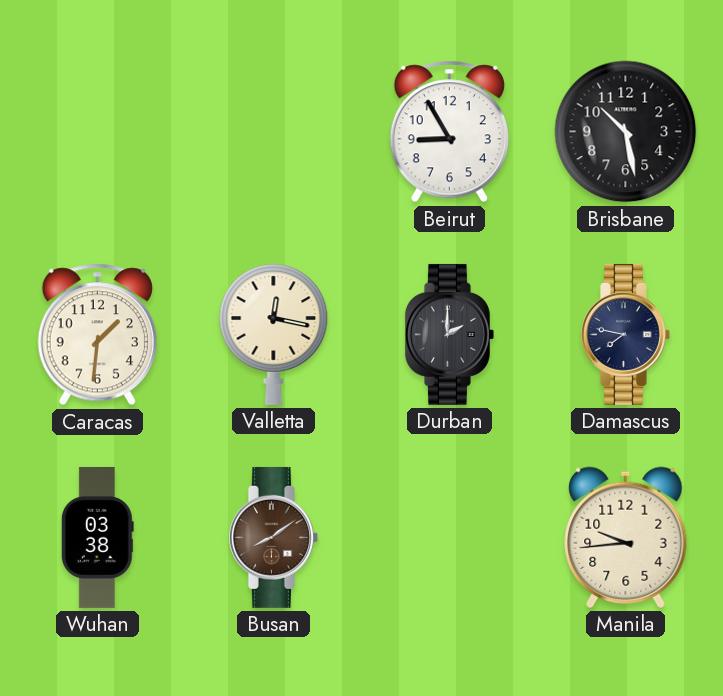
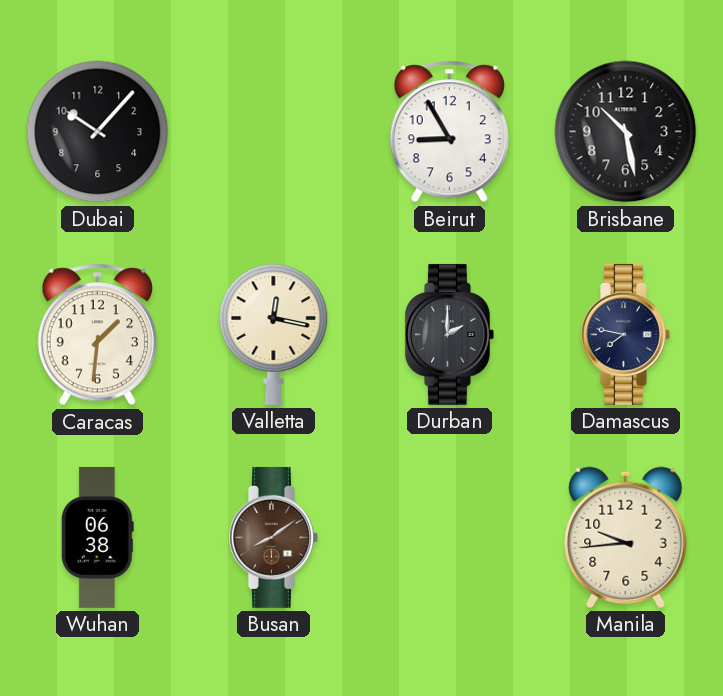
Dubai: none -> 10:07
Wuhan: 03:38 -> 06:38
